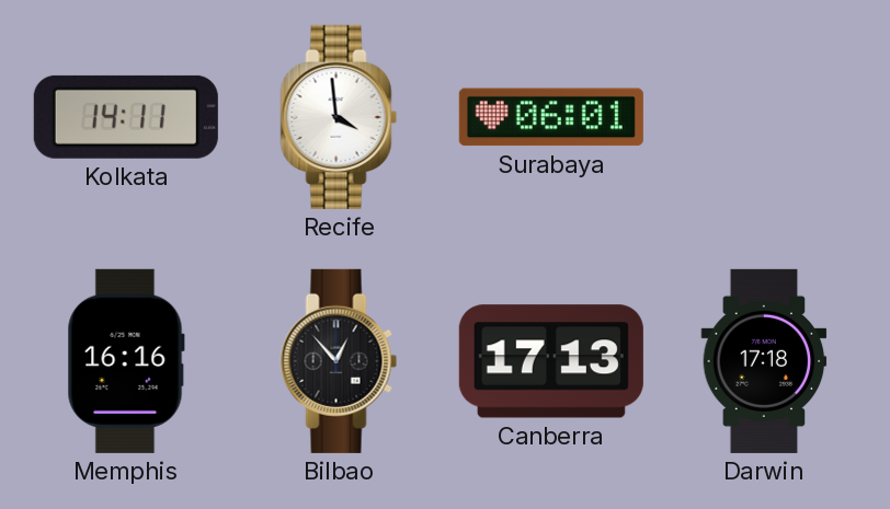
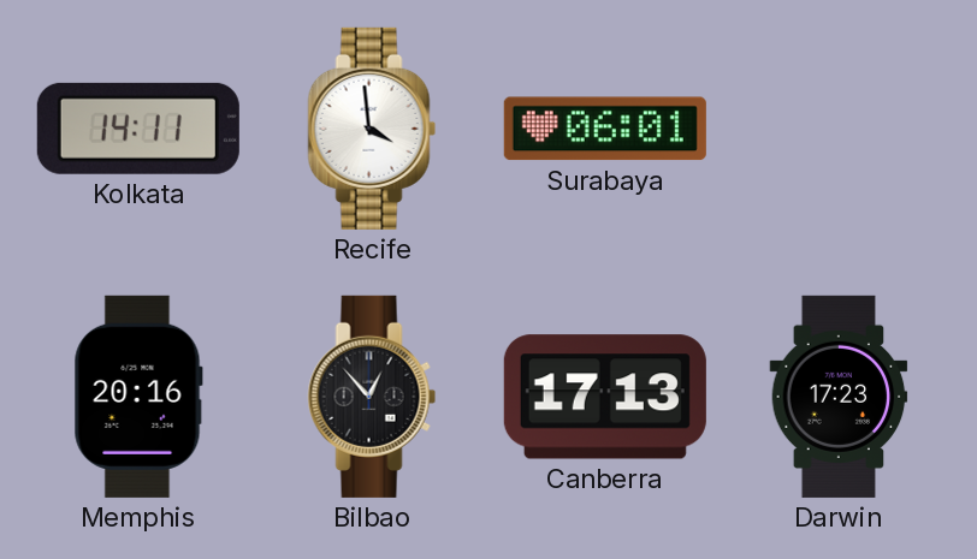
Memphis: 16:16 -> 20:16
Darwin: 17:18 -> 17:23
